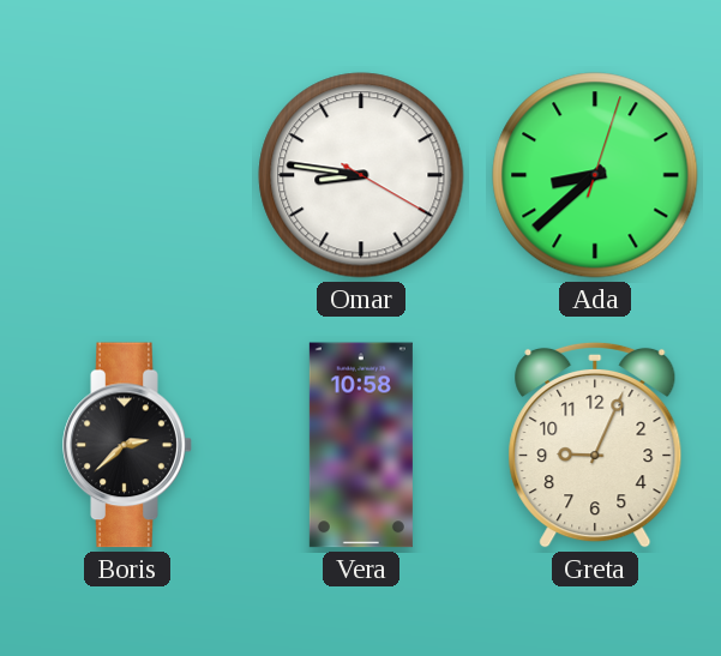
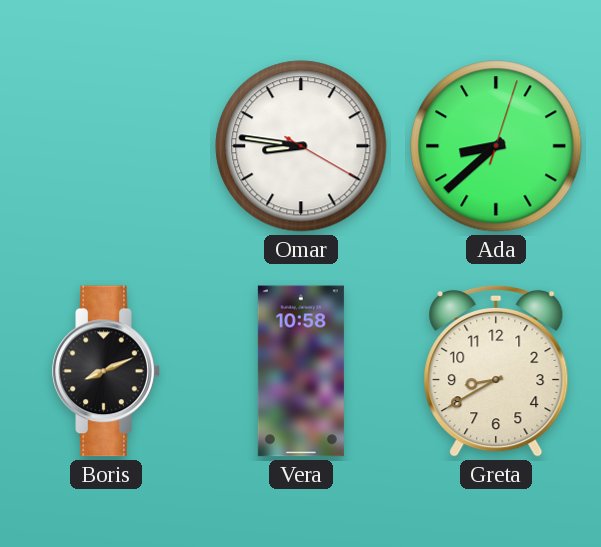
Boris: 2:38 -> 8:11
Greta: 9:04 -> 8:40
